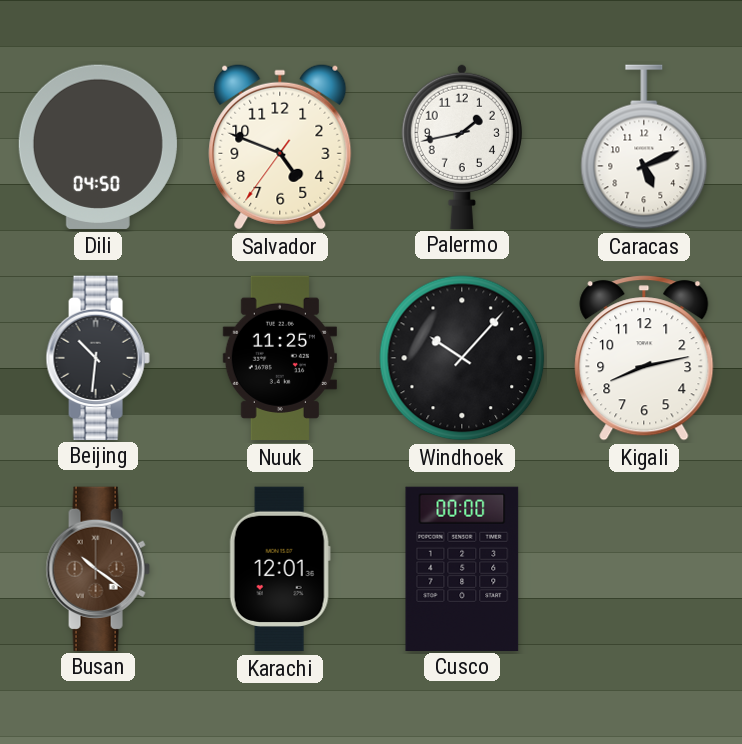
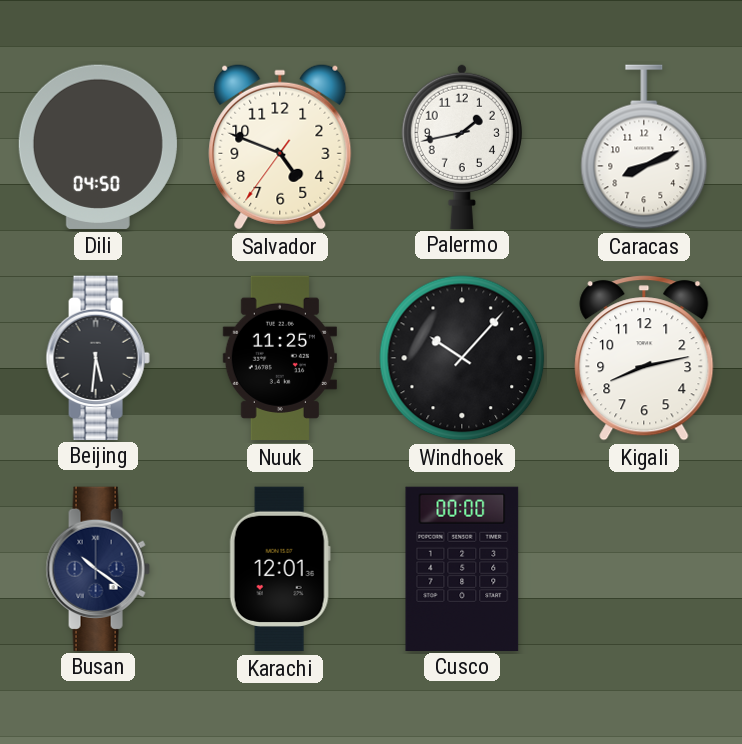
Caracas: 5:11 -> 8:11
Beijing: 10:31 -> 5:31
Busan dial: brown -> navy
